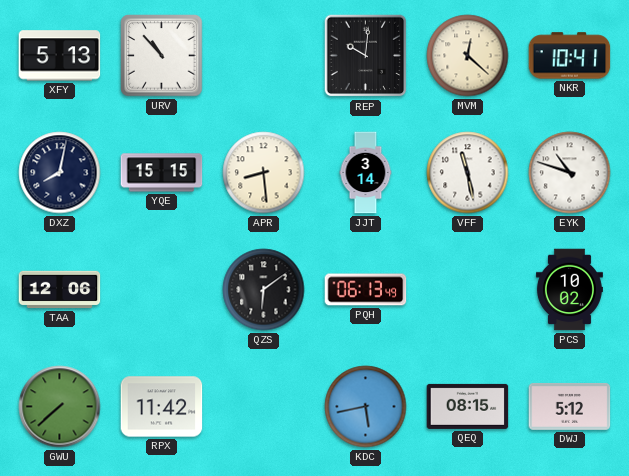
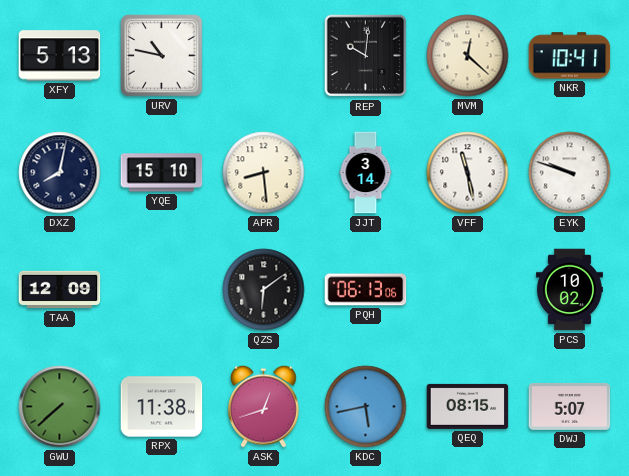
URV: 10:53 -> 10:47
YQE: 15:15 -> 15:10
EYK: 10:48 -> 9:48
TAA: 12:06 -> 12:09
PQH: 06:13:49 -> 06:13:06
RPX: 11:42 -> 11:38
ASK: none -> 12:42
DWJ: 5:12 -> 5:07
